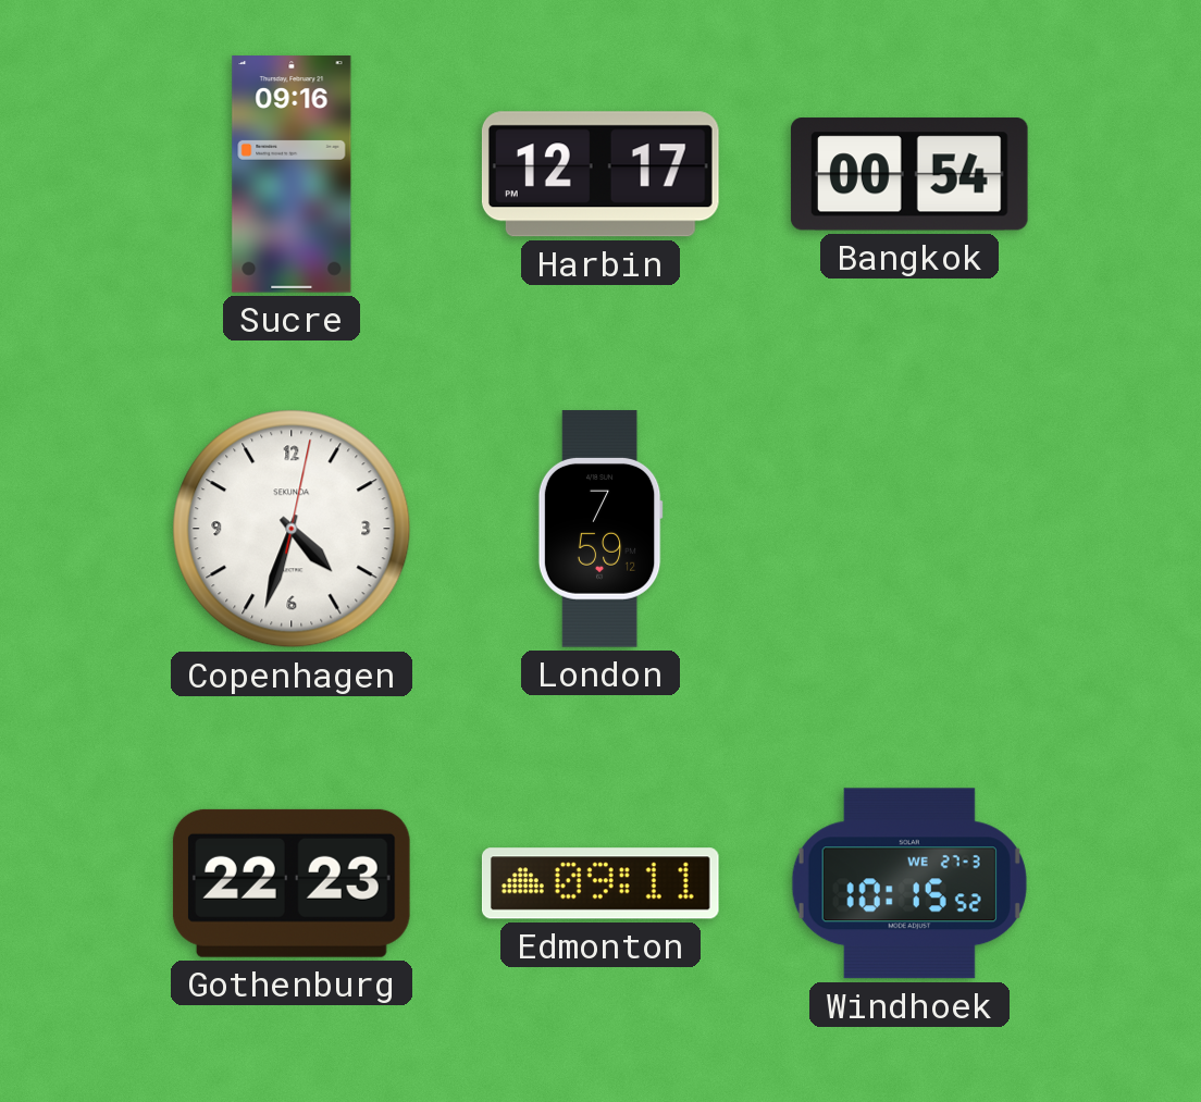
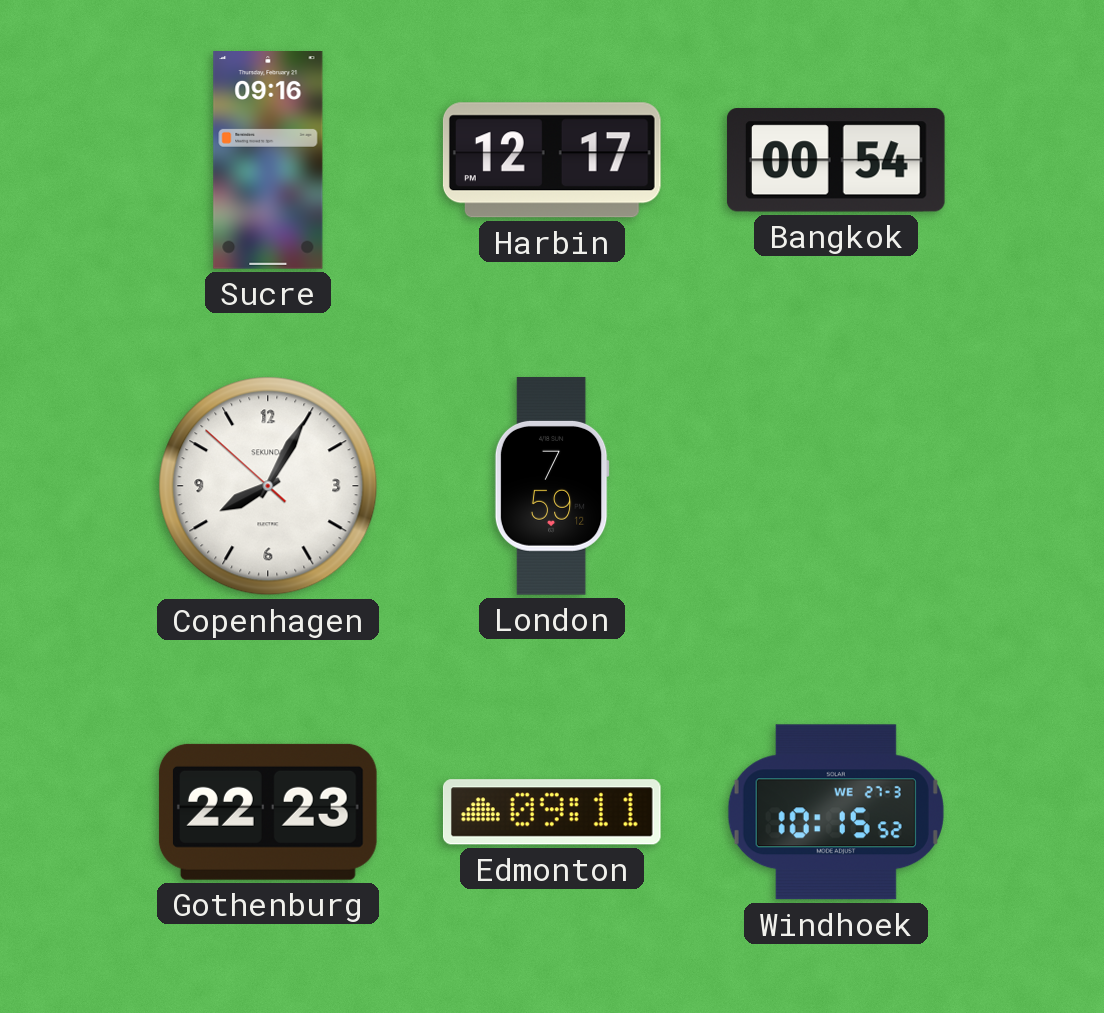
Copenhagen: 4:33 -> 8:04
